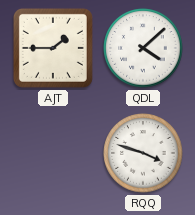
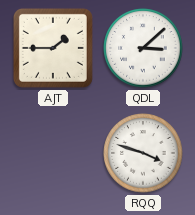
QDL: 4:08 -> 3:08
